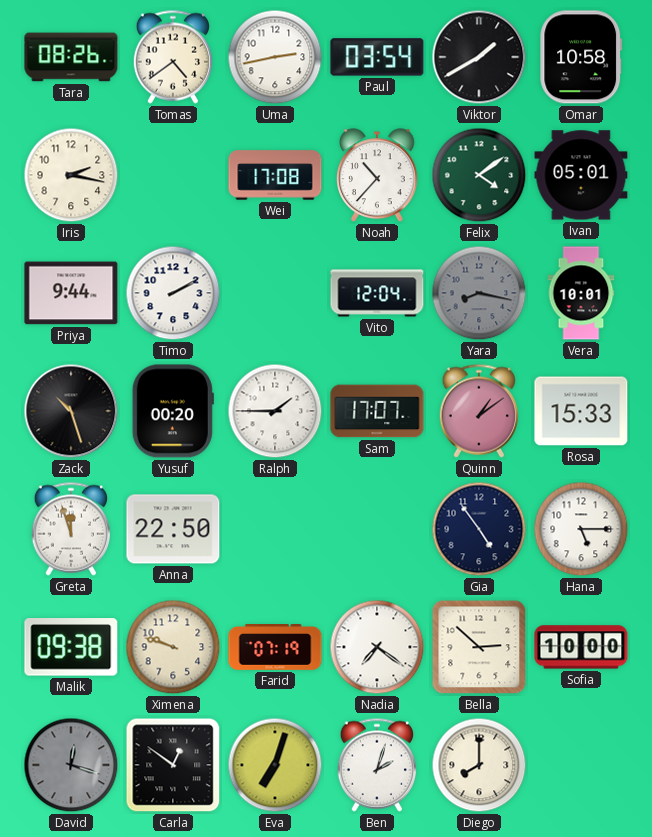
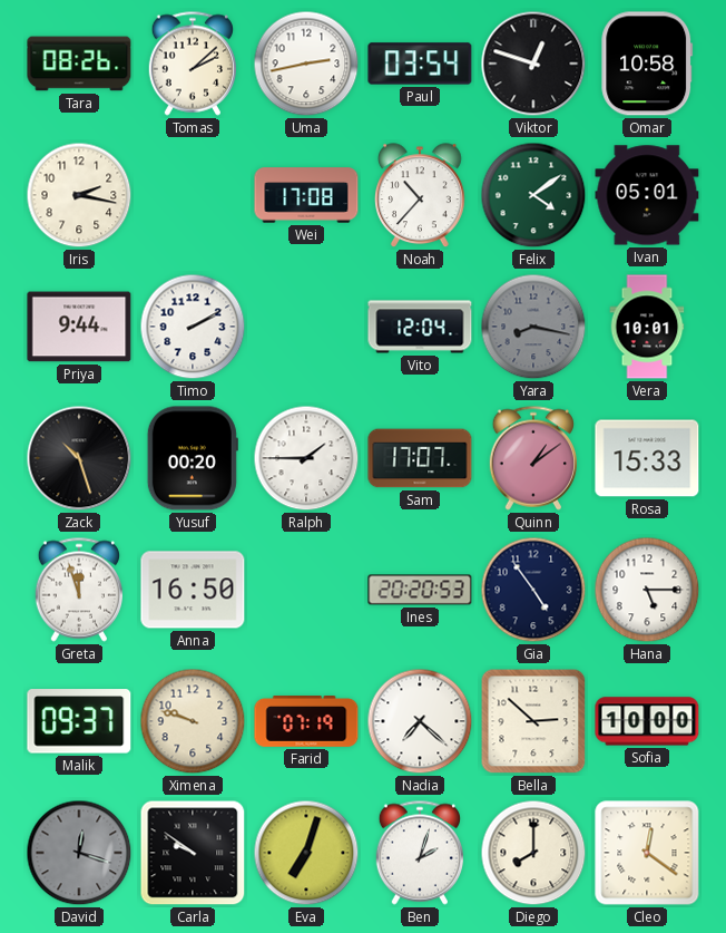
Tomas: 4:39 -> 2:08
Viktor: 1:40 -> 12:48
Anna: 22:50 -> 16:50
Ines: none -> 20:20
Malik: 09:38 -> 09:37
Nadia: 7:21 -> 7:22
Carla: 12:51 -> 9:51
Cleo: none -> 12:21
